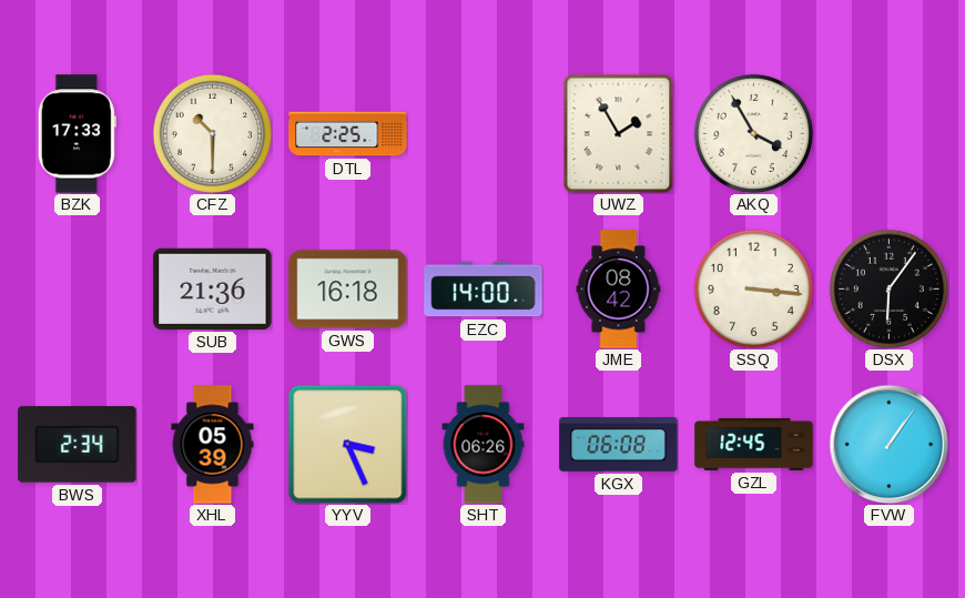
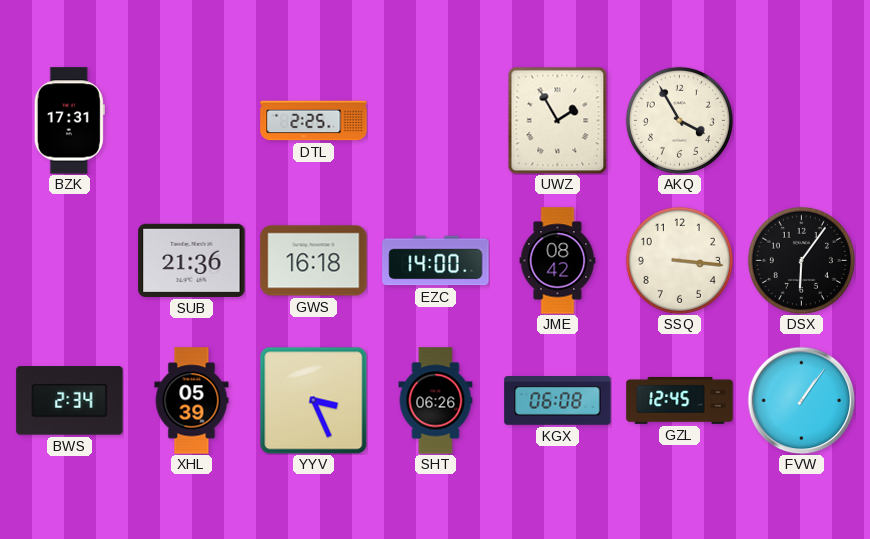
BZK: 17:33 -> 17:31
CFZ: 10:30 -> none
